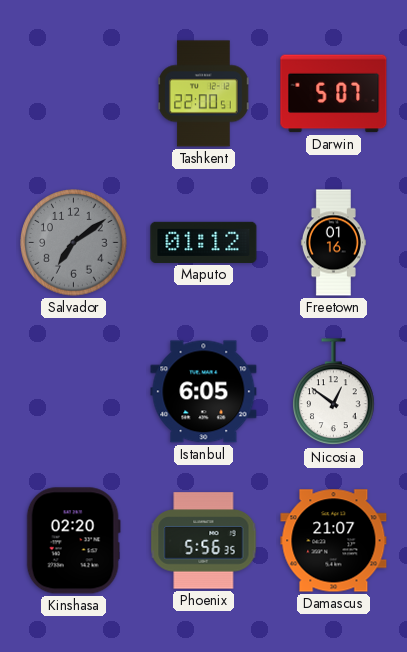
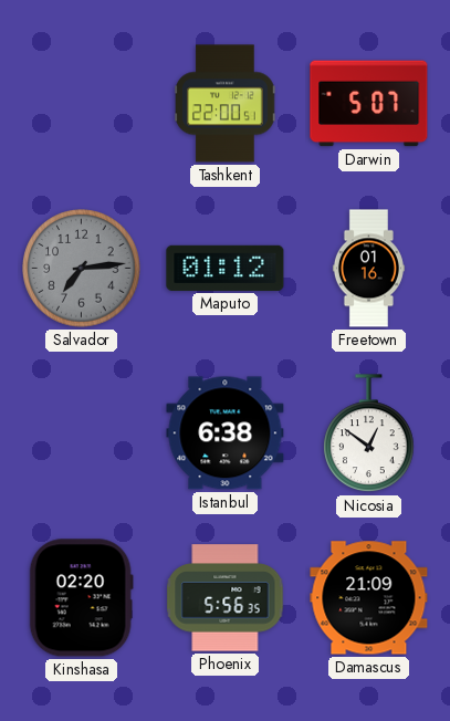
Salvador: 7:09 -> 7:14
Istanbul: 6:05 -> 6:38
Damascus: 21:07 -> 21:09
